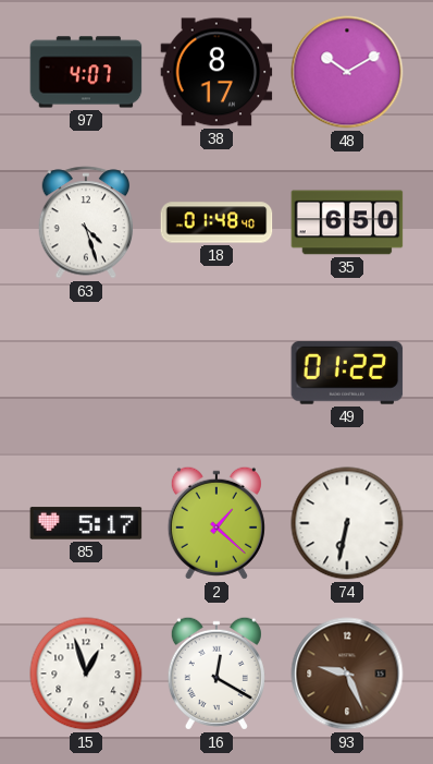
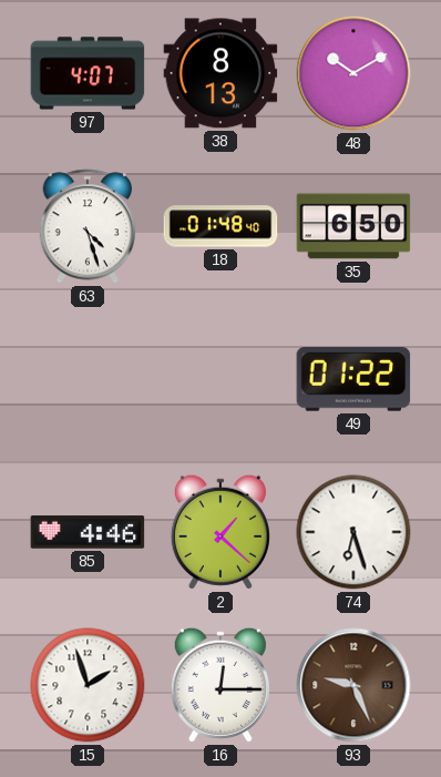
38: 8:17 -> 8:13
85: 5:17 -> 4:46
74: 6:32 -> 6:27
15: 12:57 -> 1:57
16: 12:20 -> 12:15
